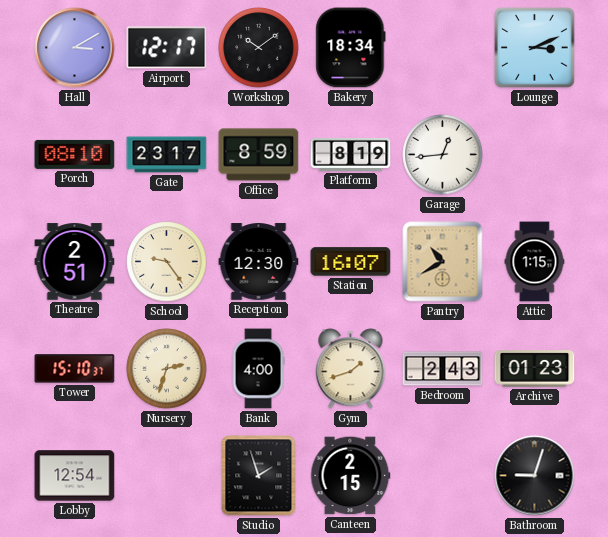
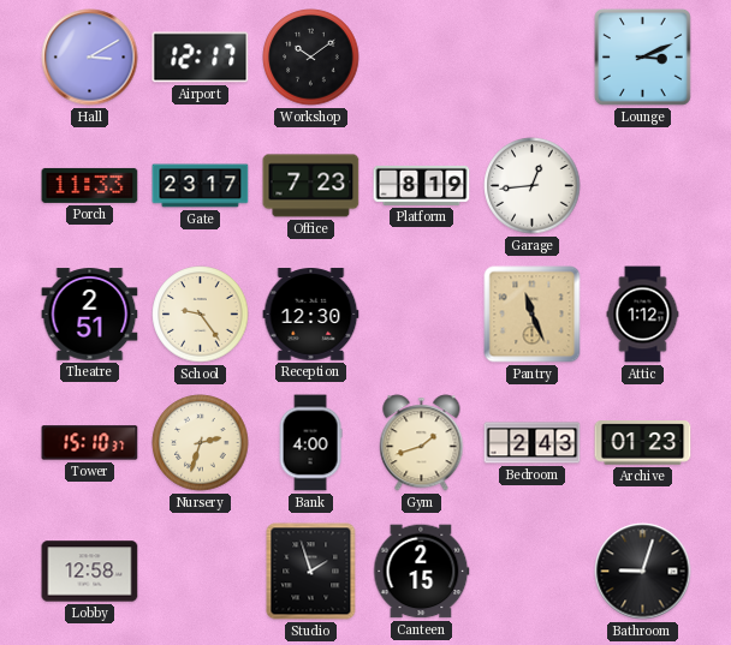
Bakery: 18:34 -> none
Porch: 08:10 -> 11:33
Office: 8:59 -> 7:23
Station: 16:07 -> none
Pantry: 10:40 -> 11:26
Attic: 1:15 -> 1:12
Lobby: 12:54 -> 12:58
